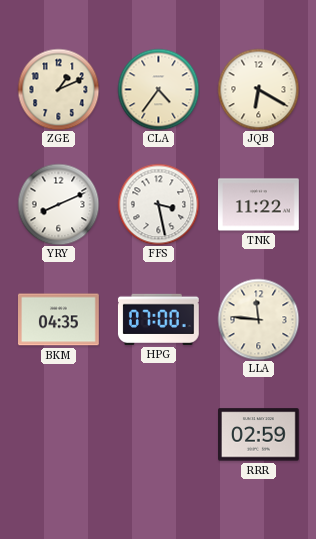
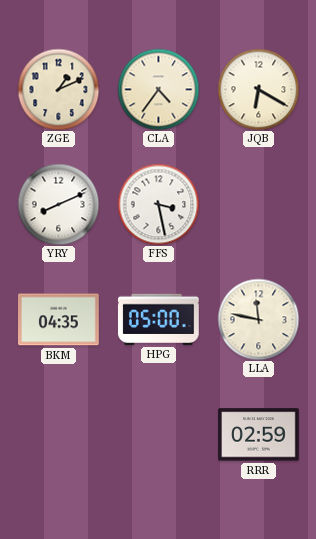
TNK: 11:22 -> none
HPG: 07:00 -> 05:00
LLA: 11:46 -> 11:47
